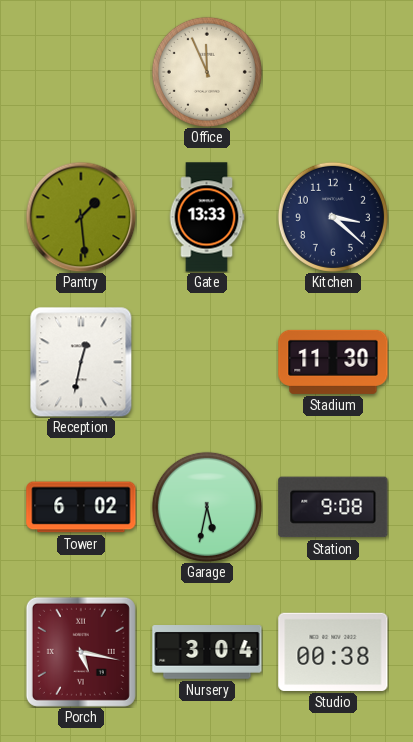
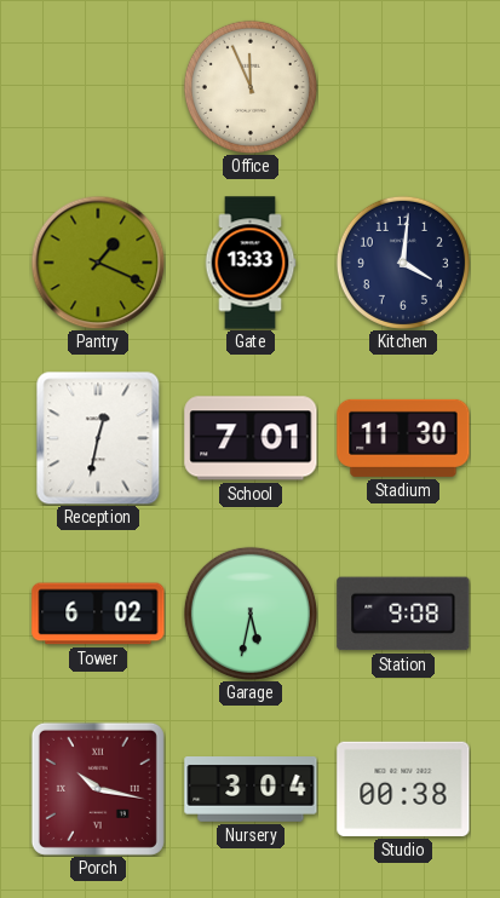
Pantry: 1:29 -> 1:19
Kitchen: 3:22 -> 4:01
School: none -> 7:01
Porch: 5:17 -> 10:17
